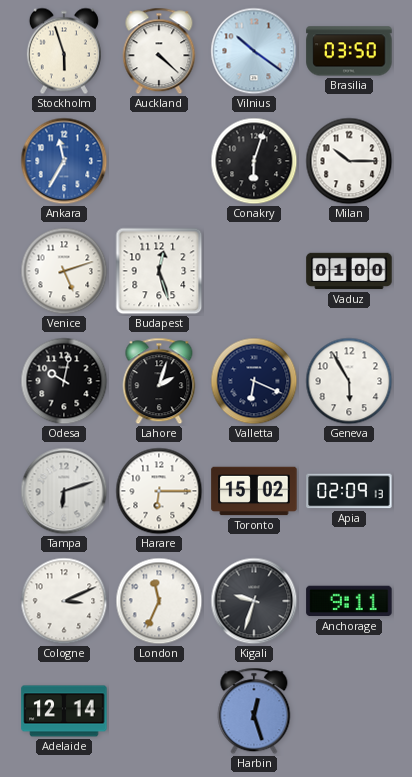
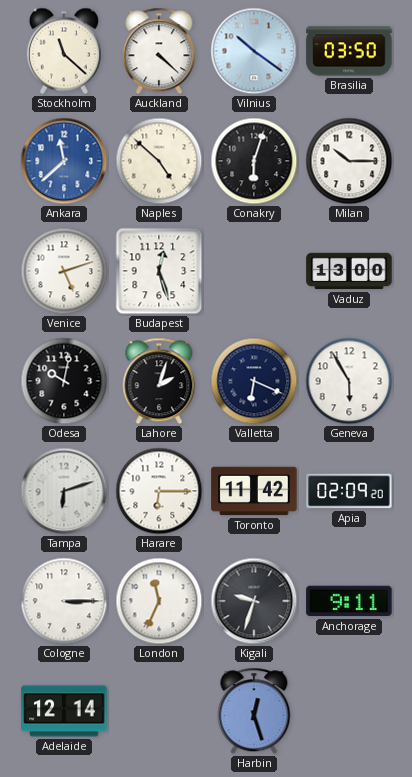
Stockholm: 5:57 -> 11:22
Ankara: 11:35 -> 11:38
Naples: none -> 4:52
Vaduz: 01:00 -> 13:00
Toronto: 15:02 -> 11:42
Apia: 02:09:13 -> 02:09:20
Cologne: 3:11 -> 3:15
